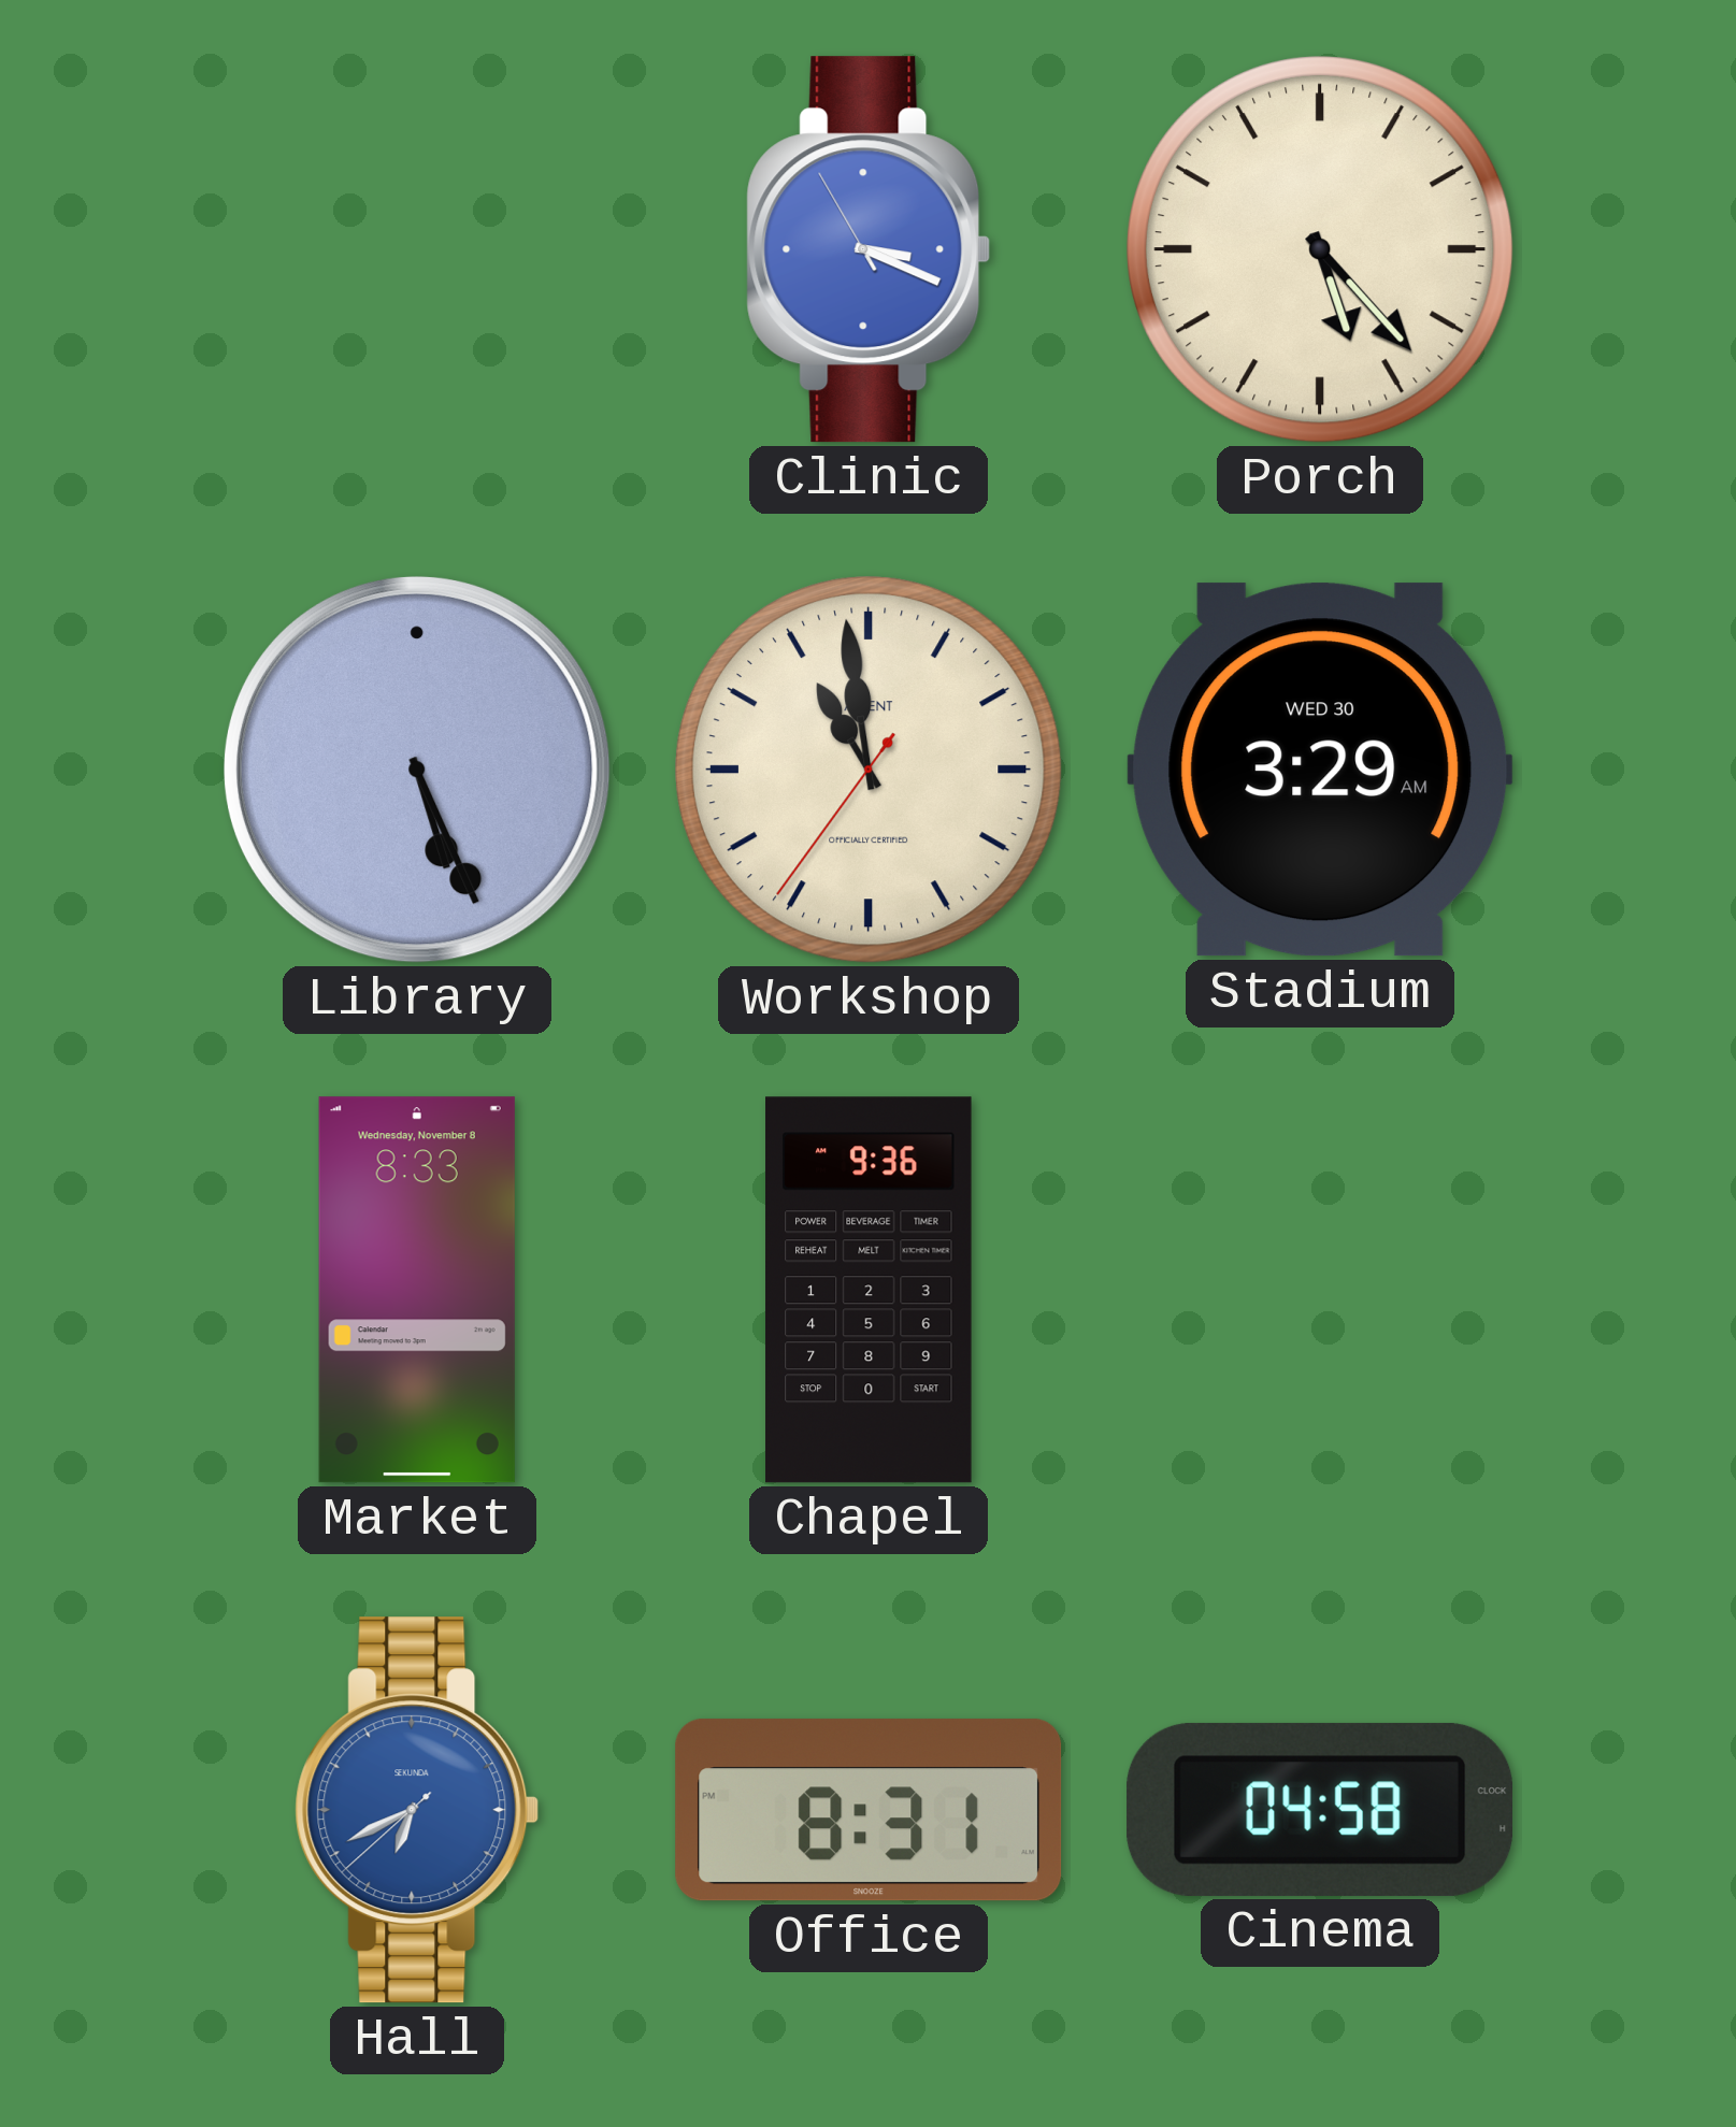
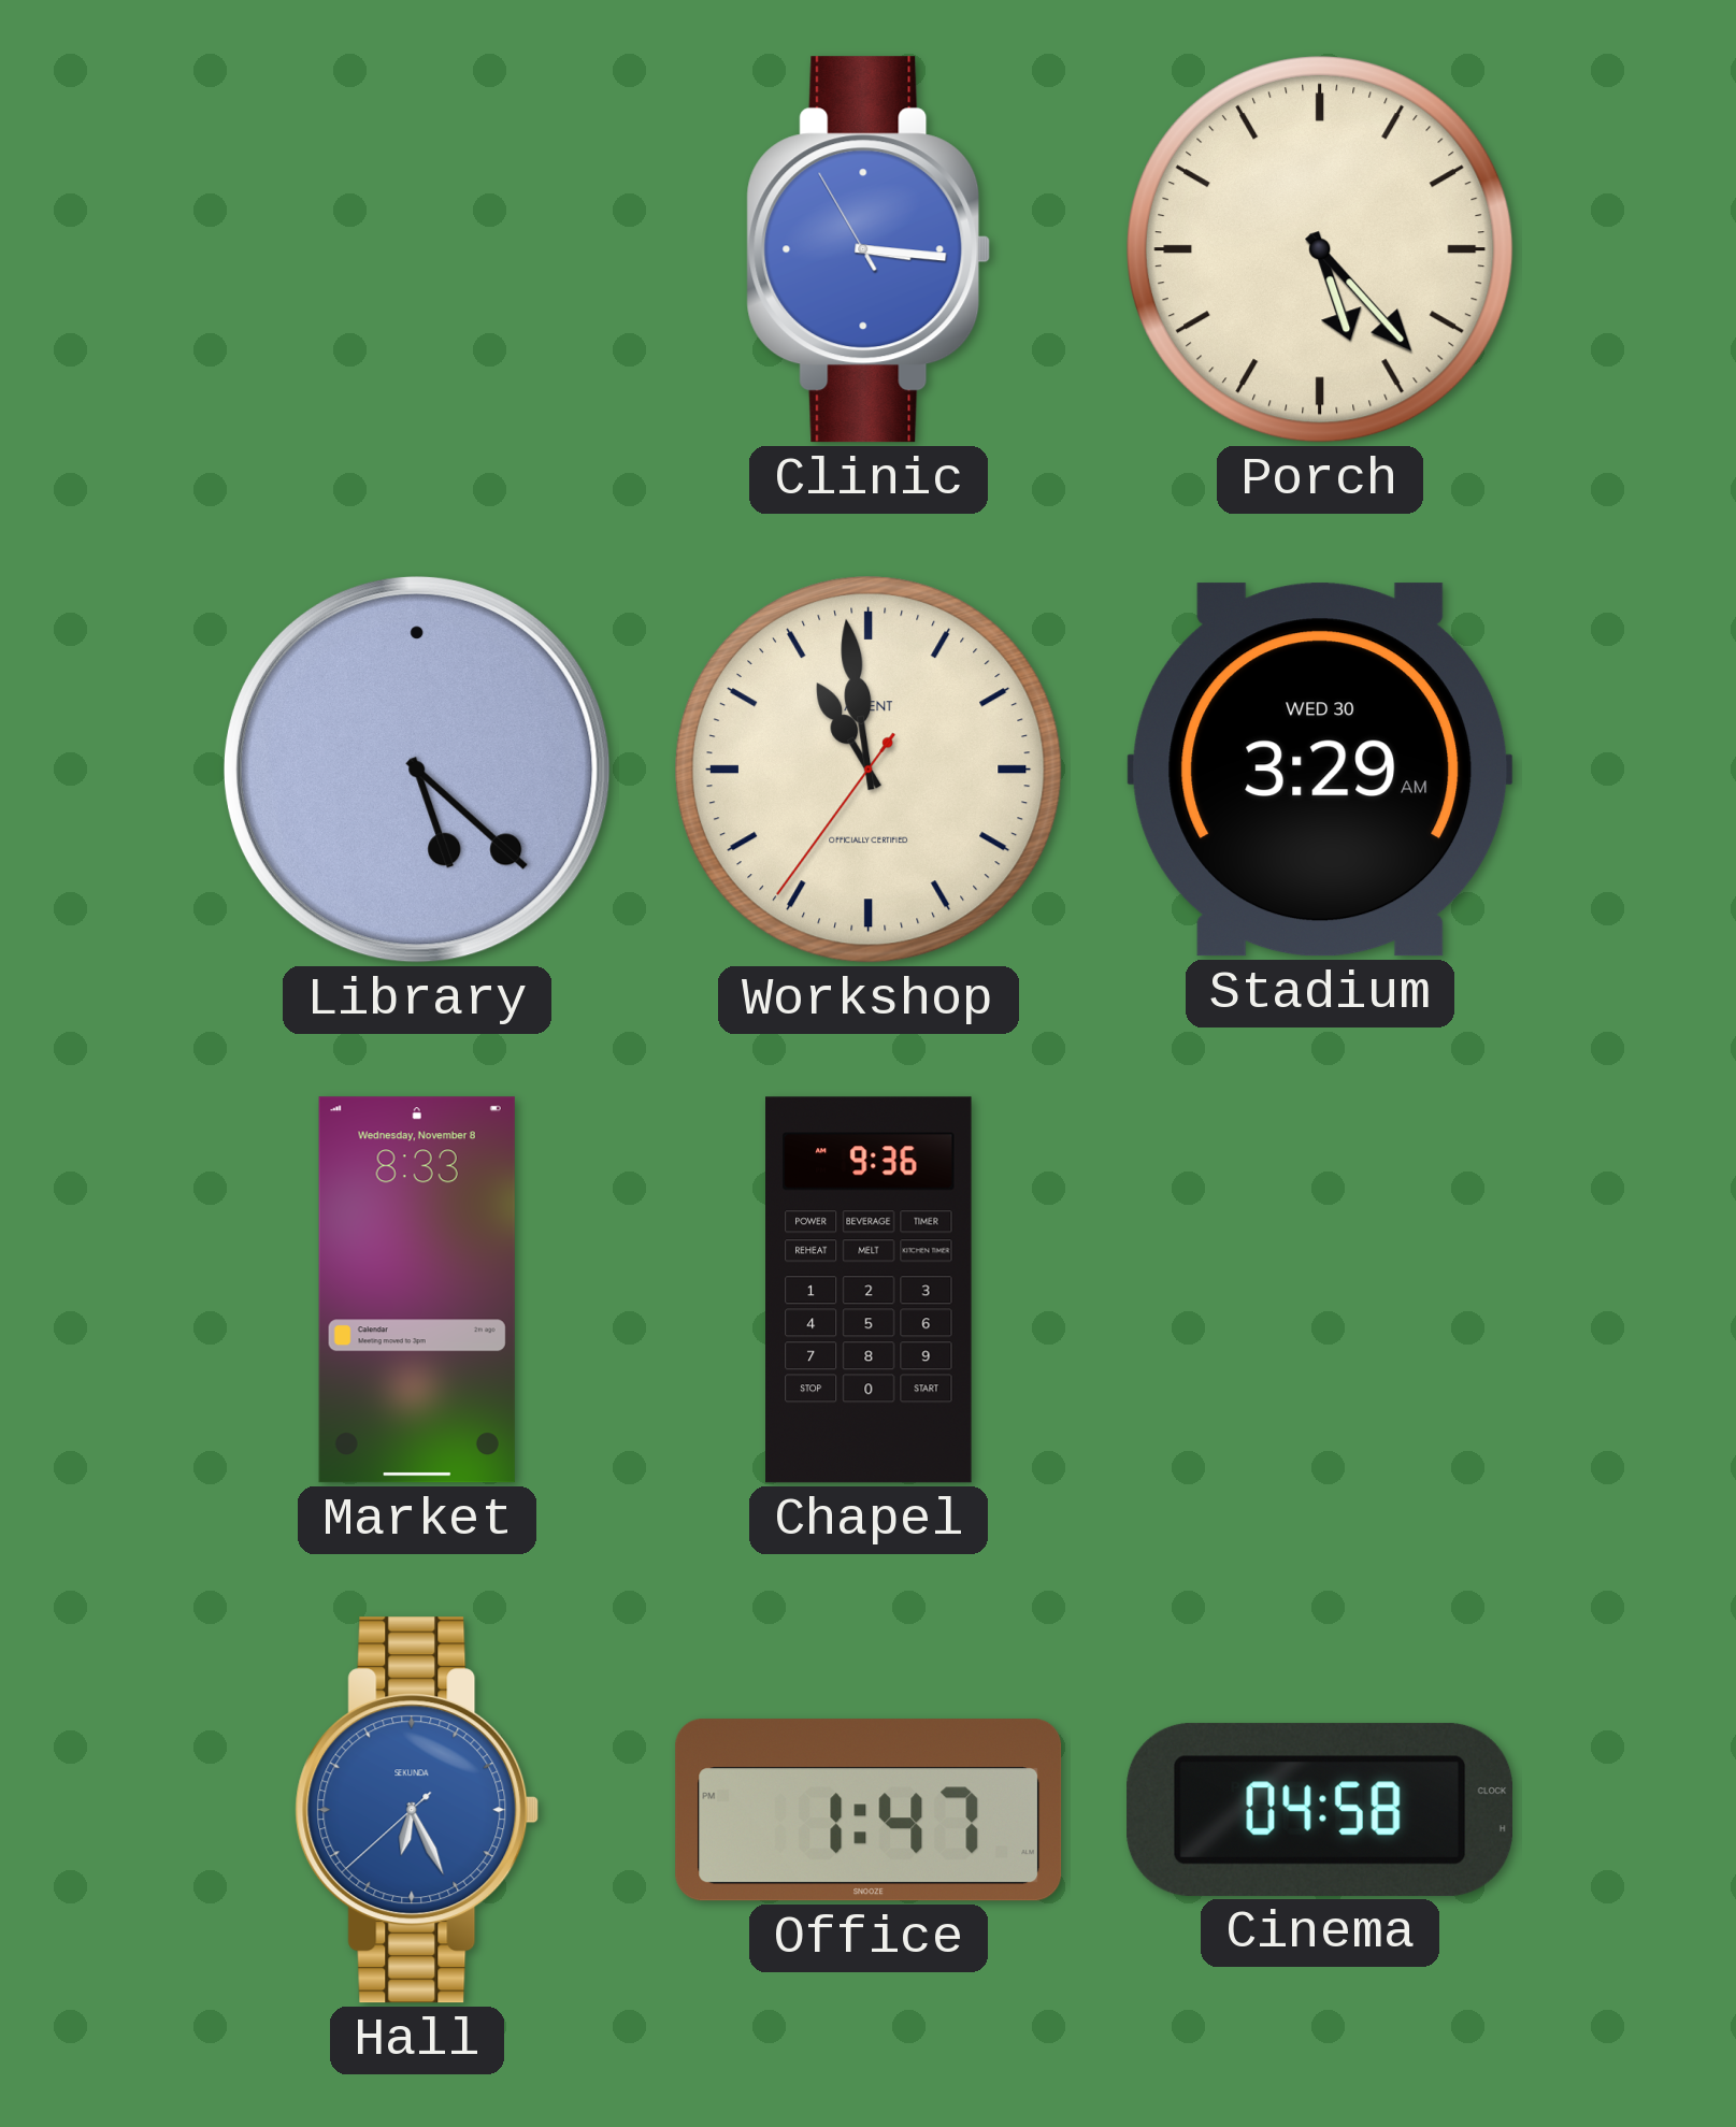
Clinic: 3:18 -> 3:15
Library: 5:26 -> 5:22
Hall: 6:40 -> 6:25
Office: 8:31 -> 1:47
